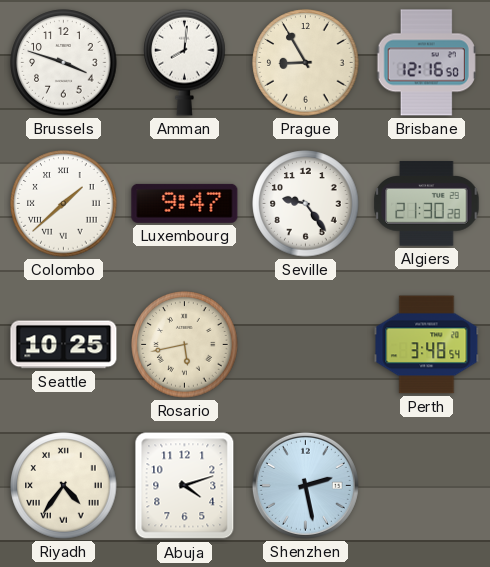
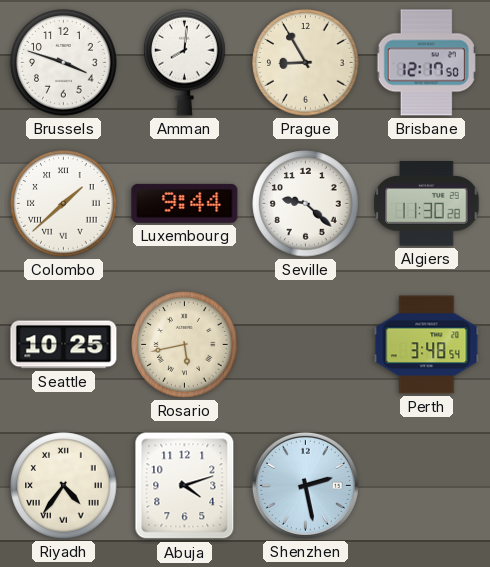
Brisbane: 12:16 -> 12:17
Luxembourg: 9:47 -> 9:44
Seville: 9:24 -> 9:22
Algiers: 21:30 -> 11:30
